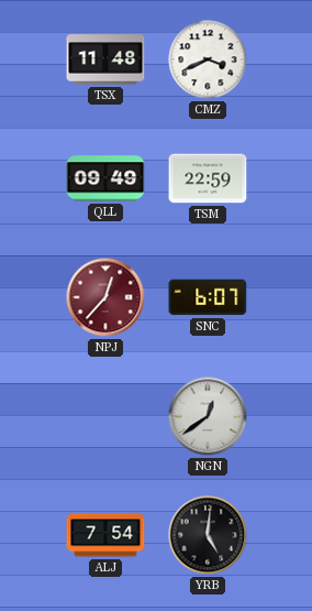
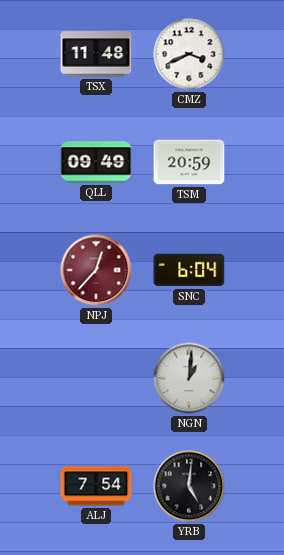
TSM: 22:59 -> 20:59
SNC: 6:07 -> 6:04
NGN: 12:39 -> 1:01
